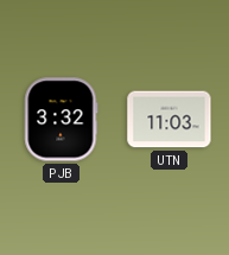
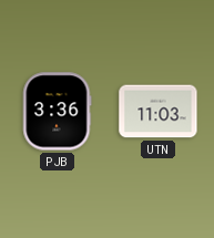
PJB: 3:32 -> 3:36
